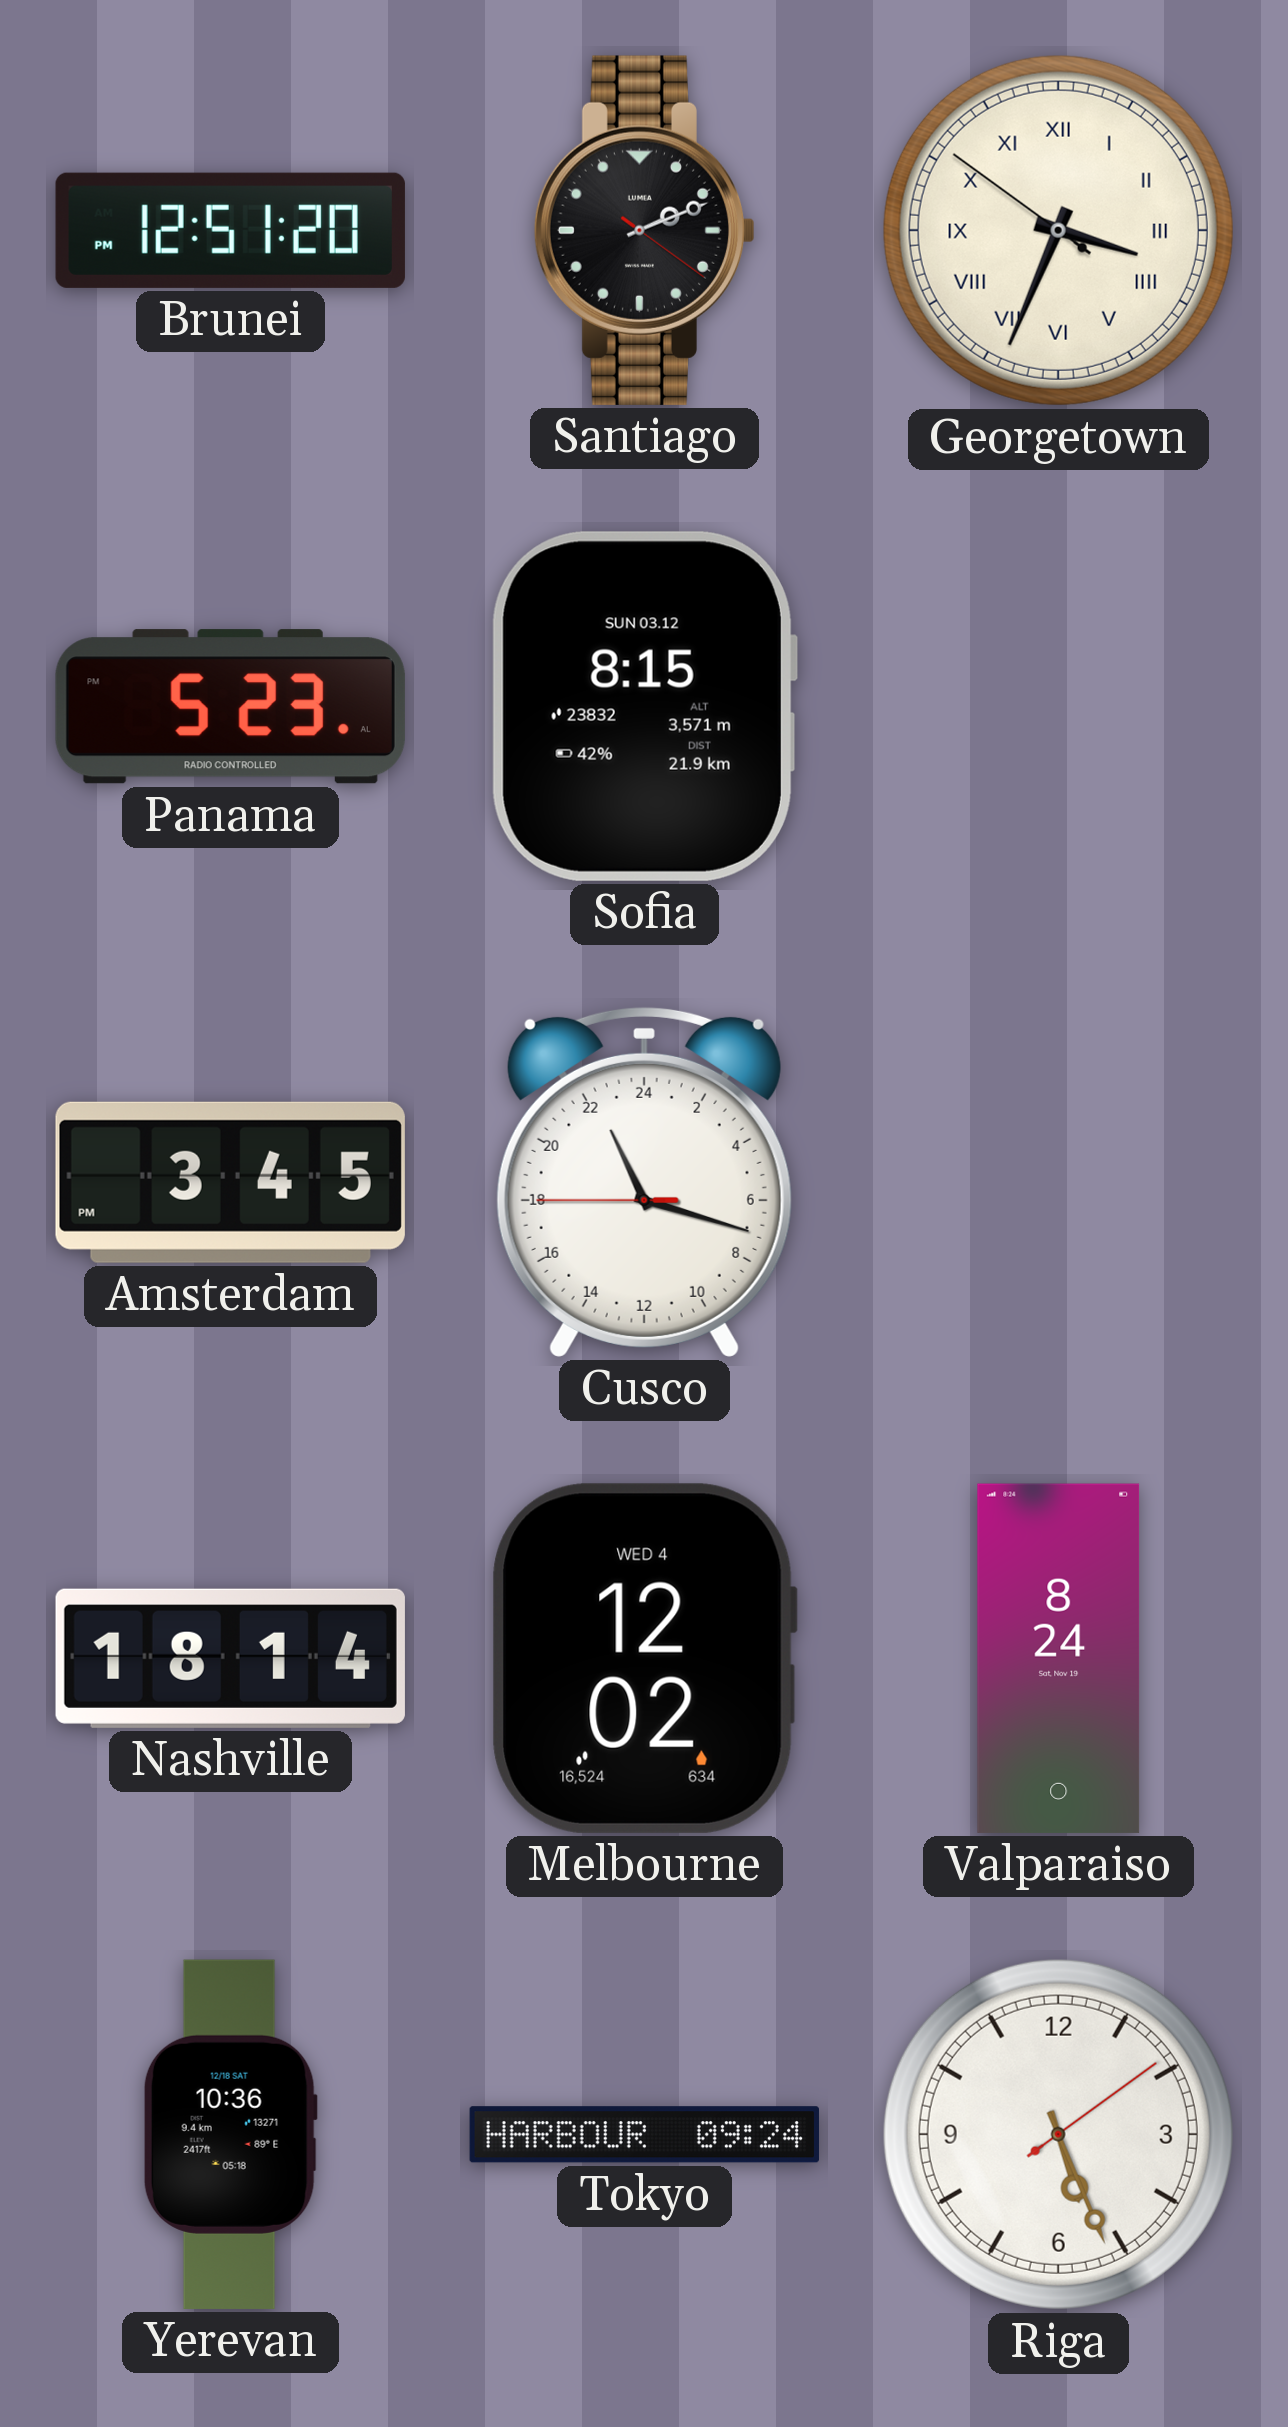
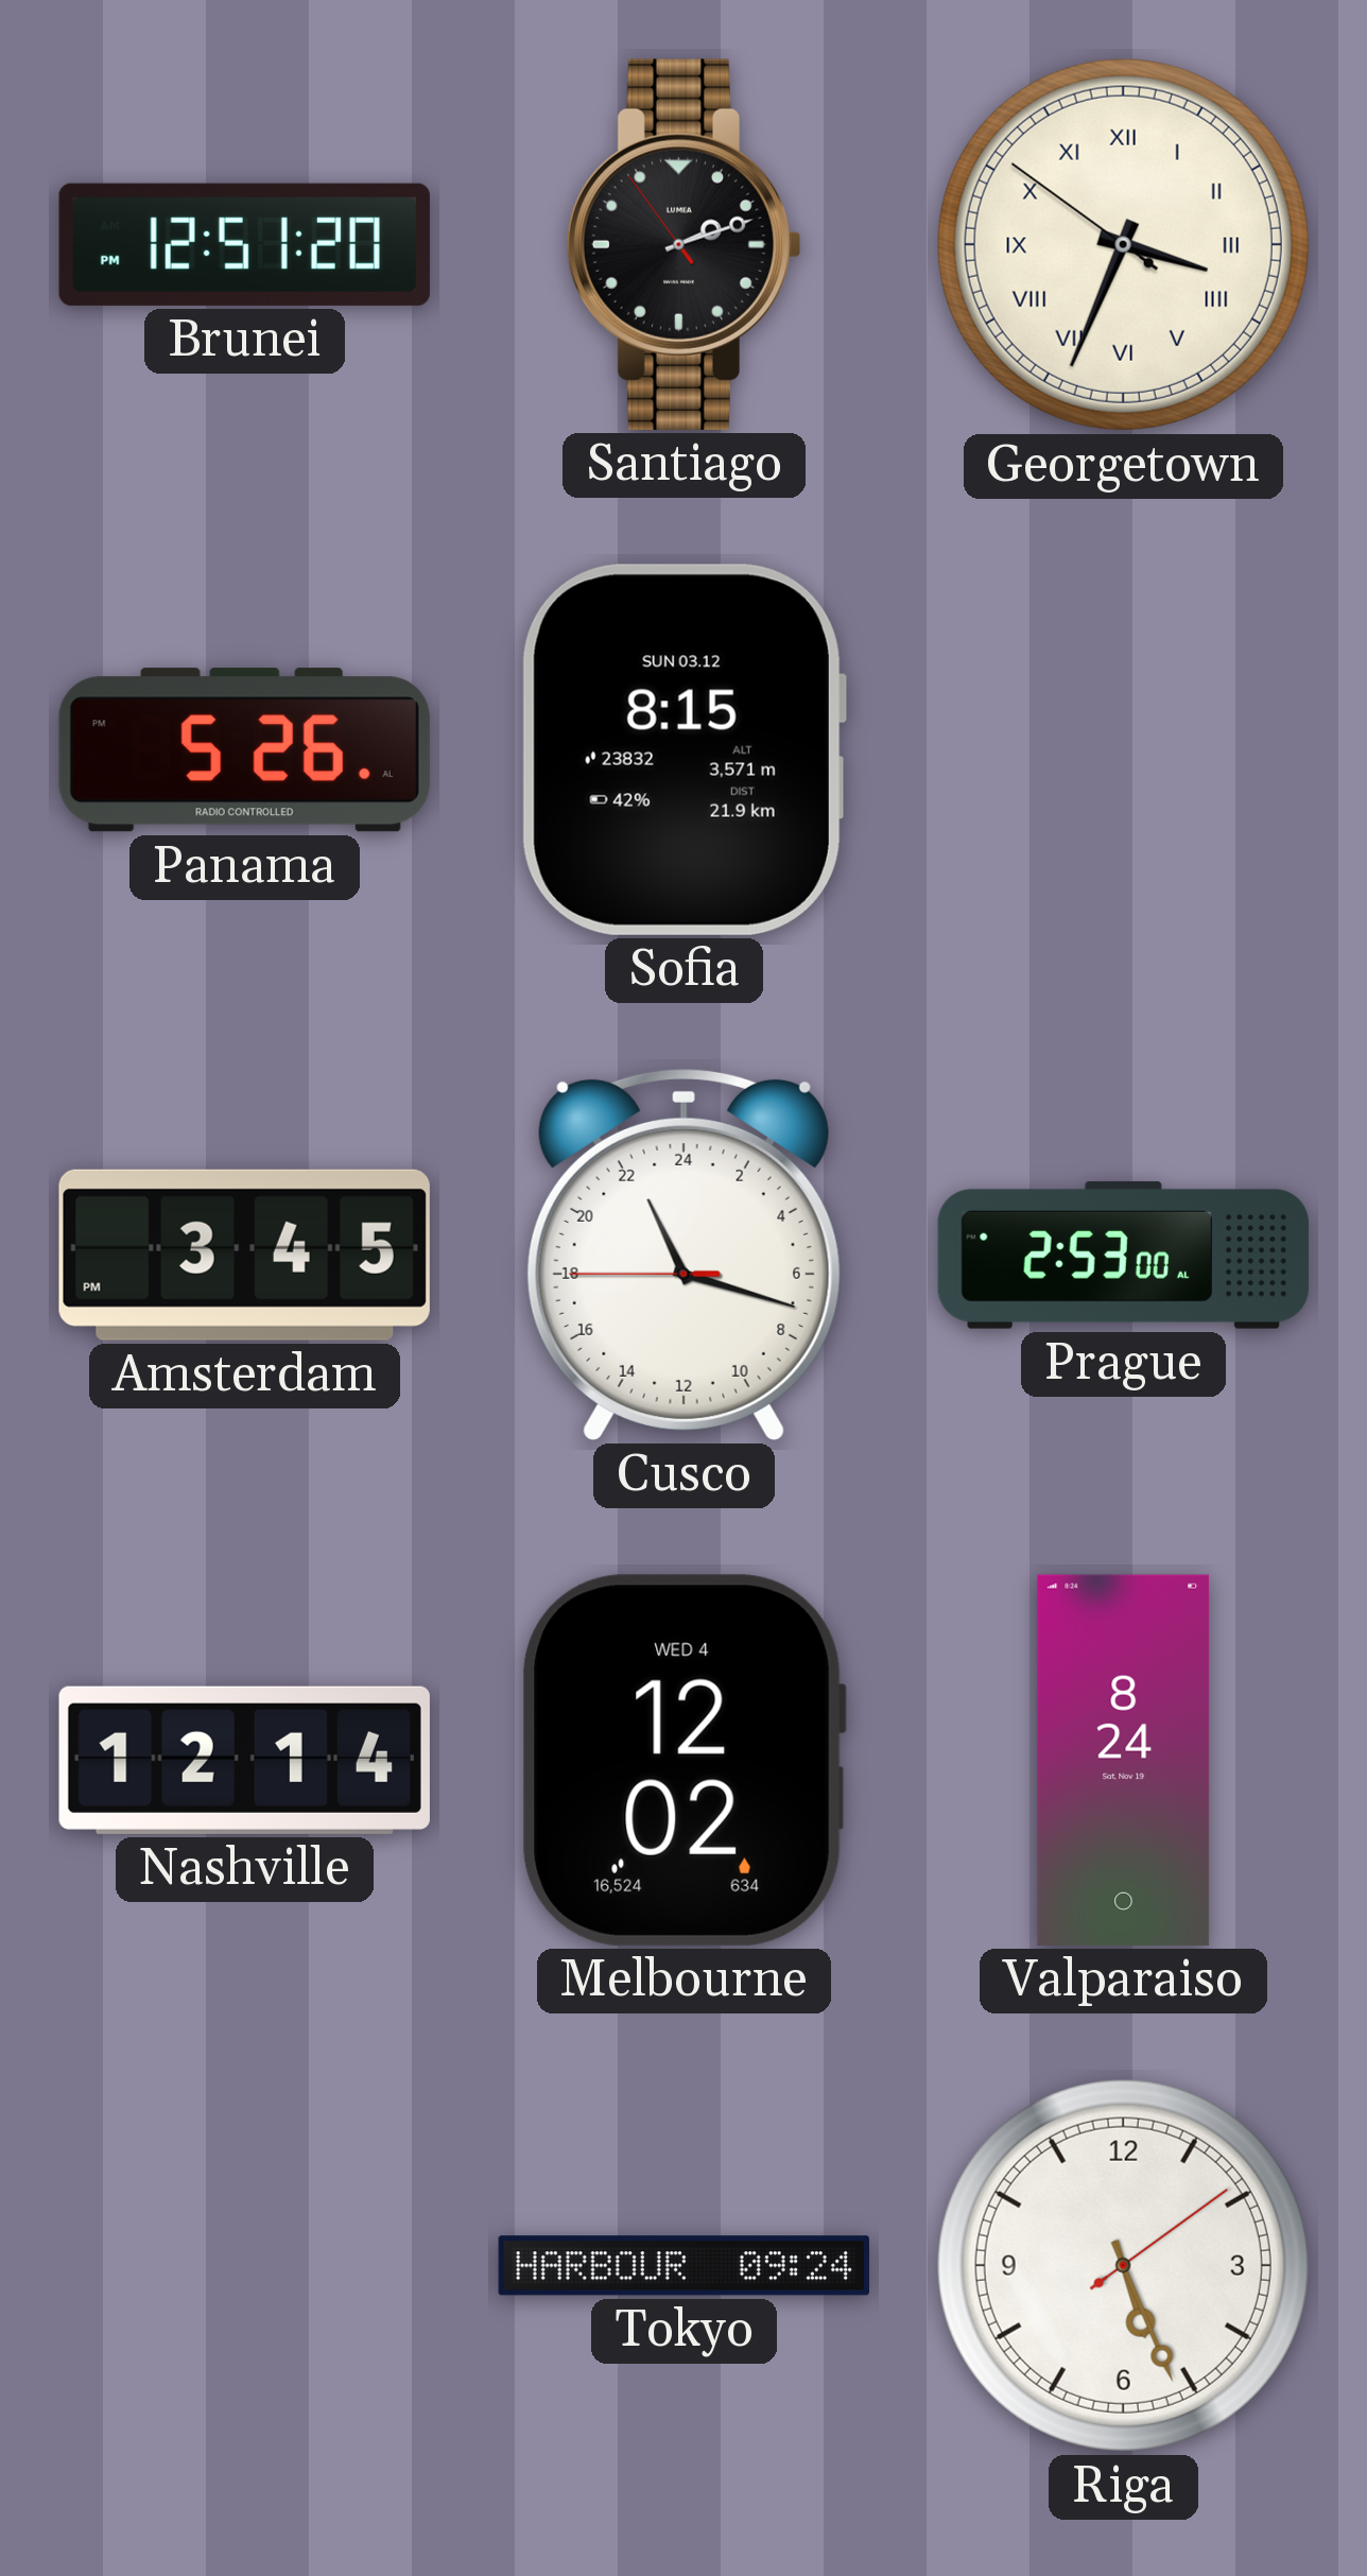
Santiago: 2:11:21 -> 2:11:54
Panama: 5:23 -> 5:26
Prague: none -> 2:53
Nashville: 18:14 -> 12:14
Yerevan: 10:36 -> none
